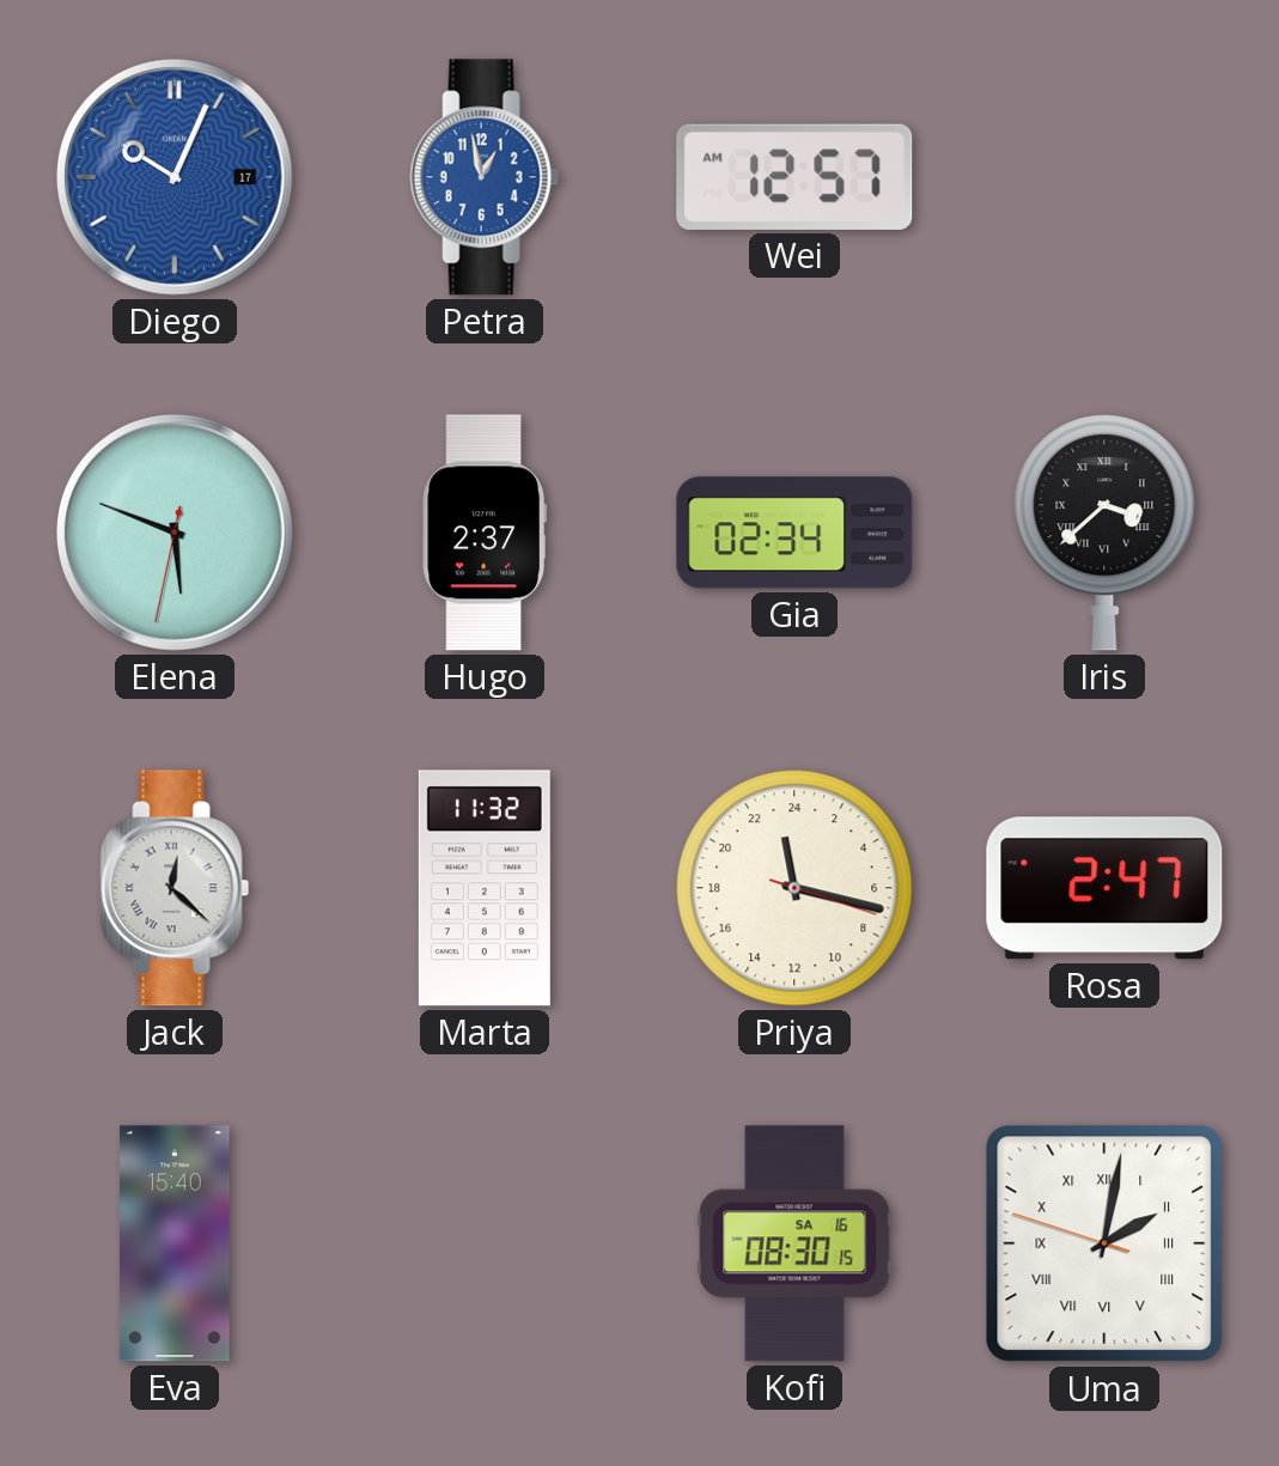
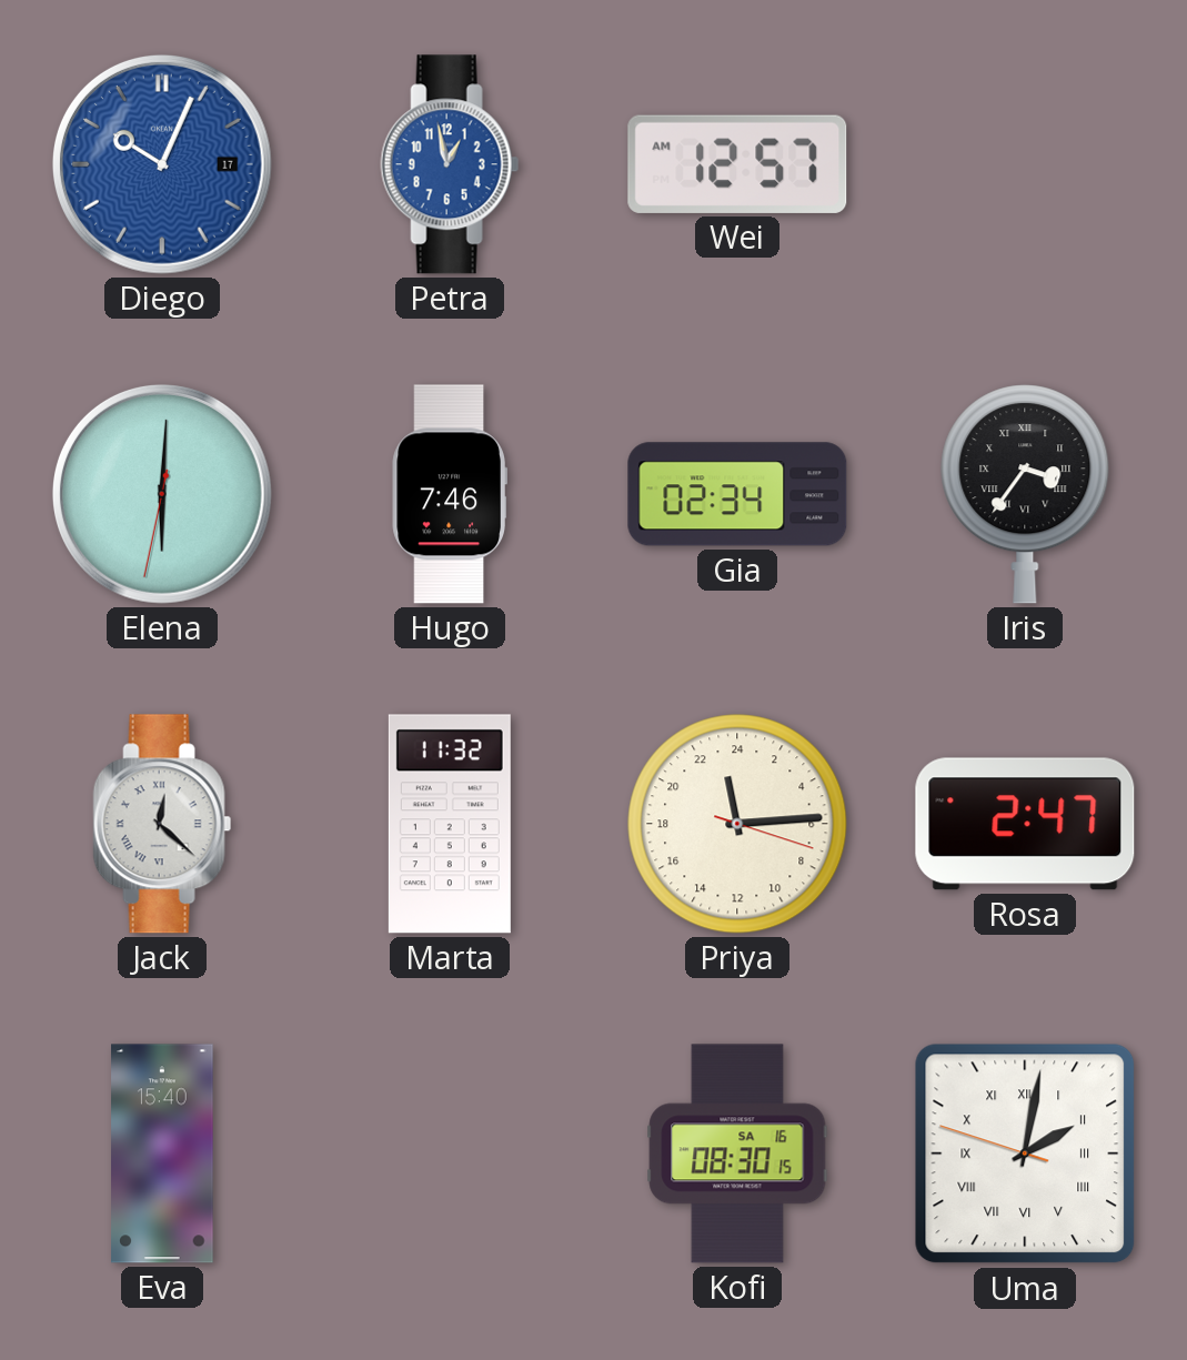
Elena: 5:48 -> 6:00
Hugo: 2:37 -> 7:46
Iris: 3:38 -> 3:36
Priya: 23:17 -> 23:14
